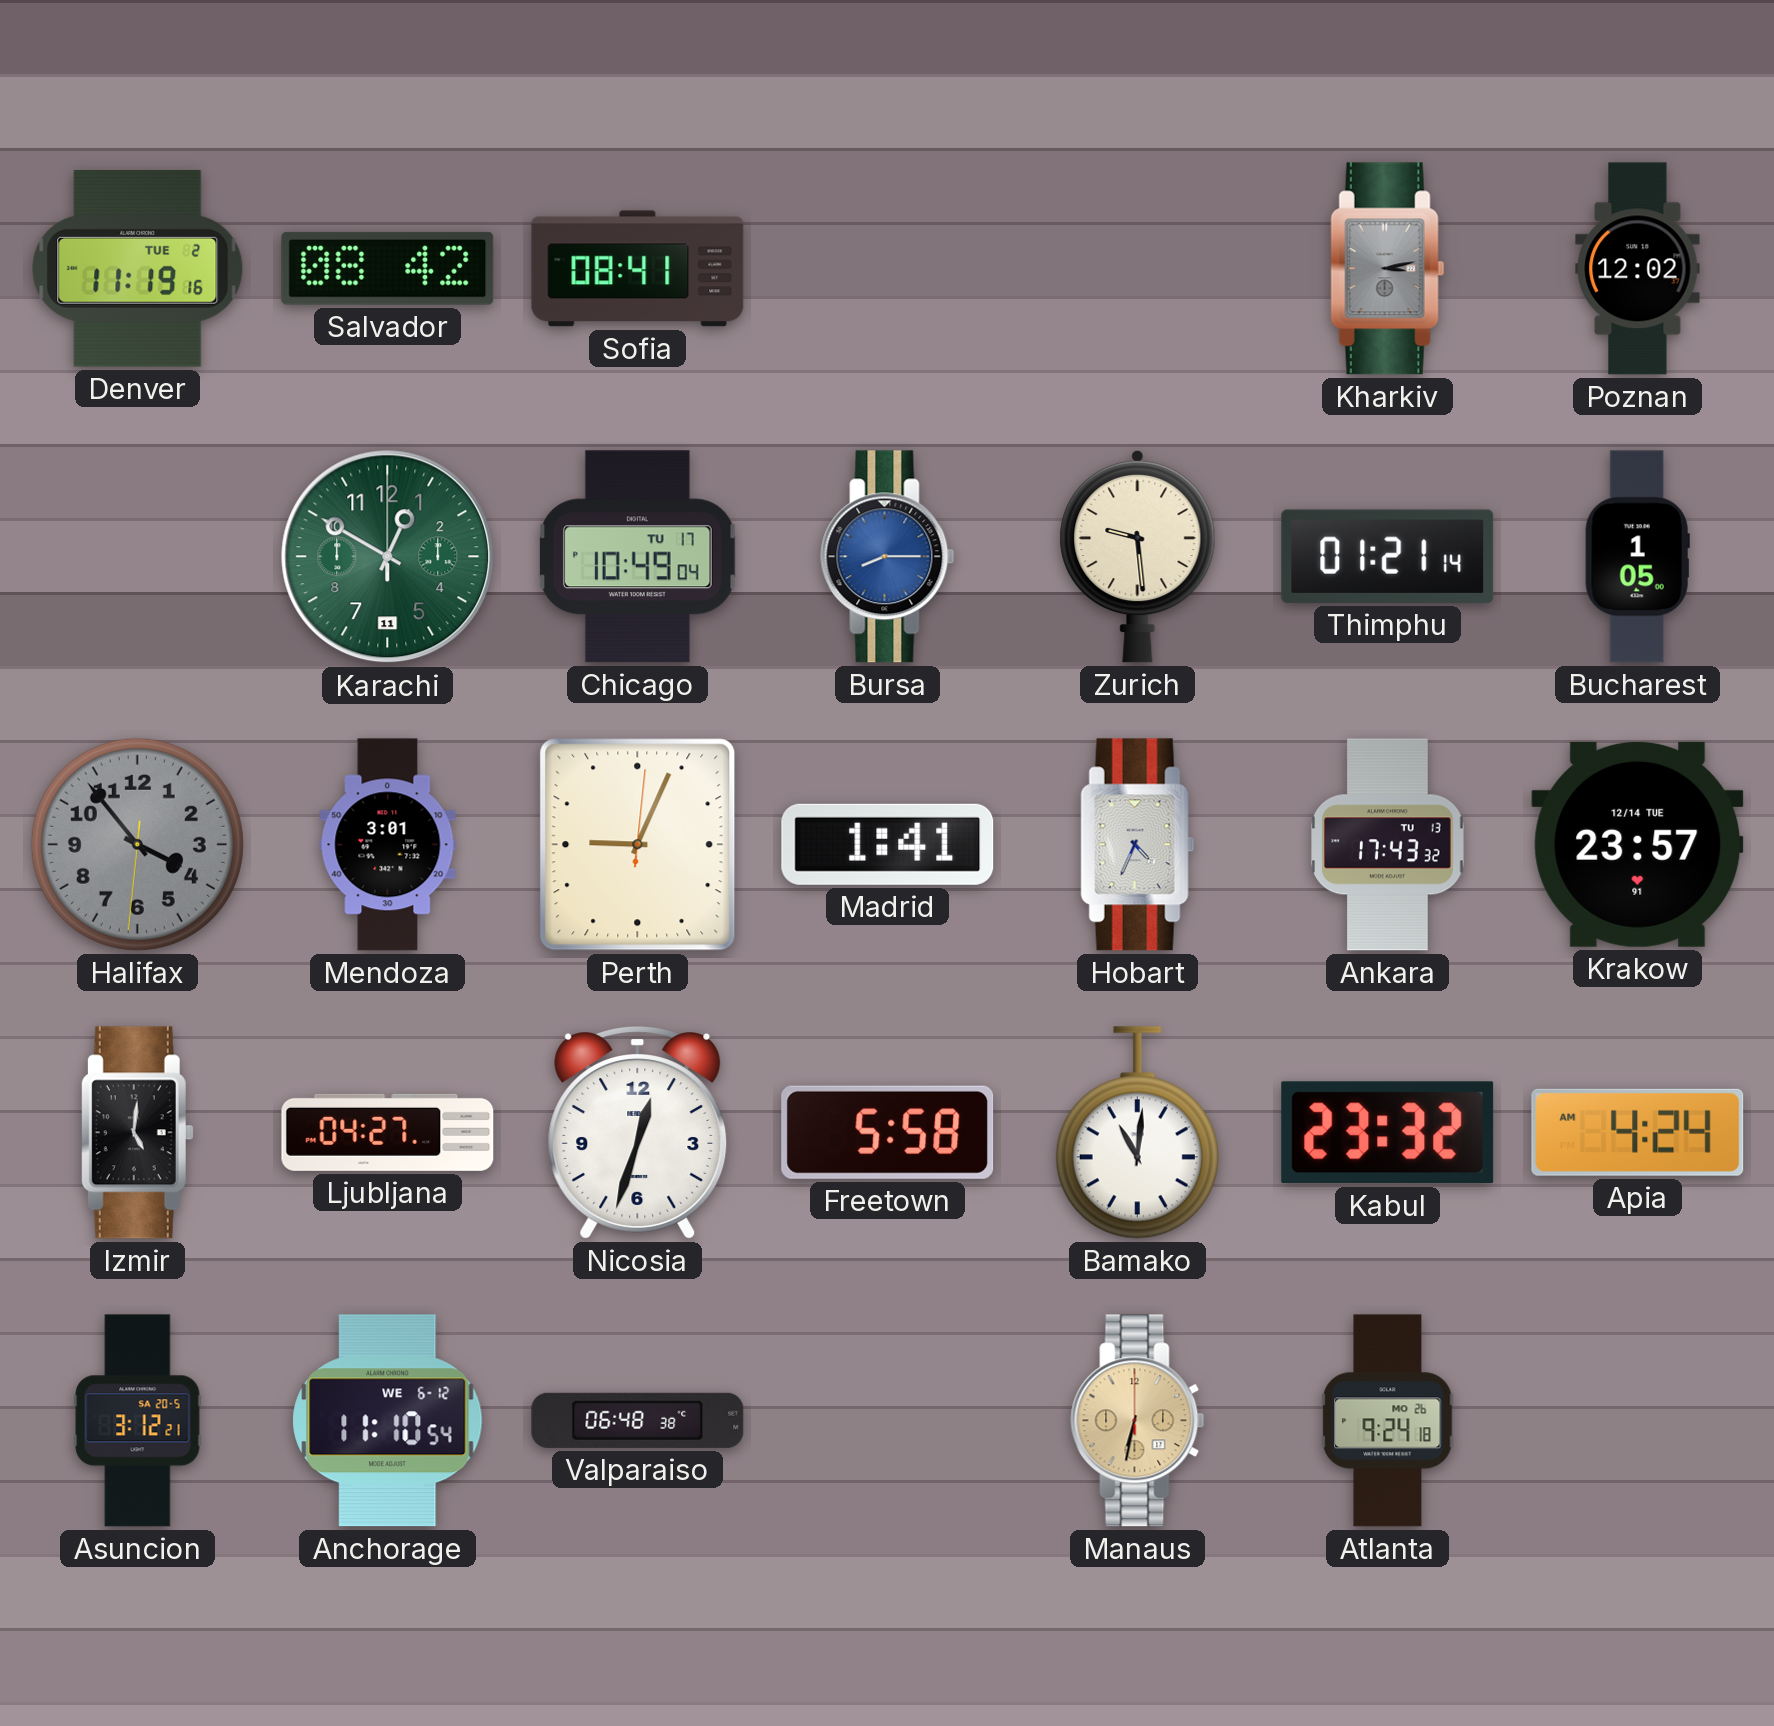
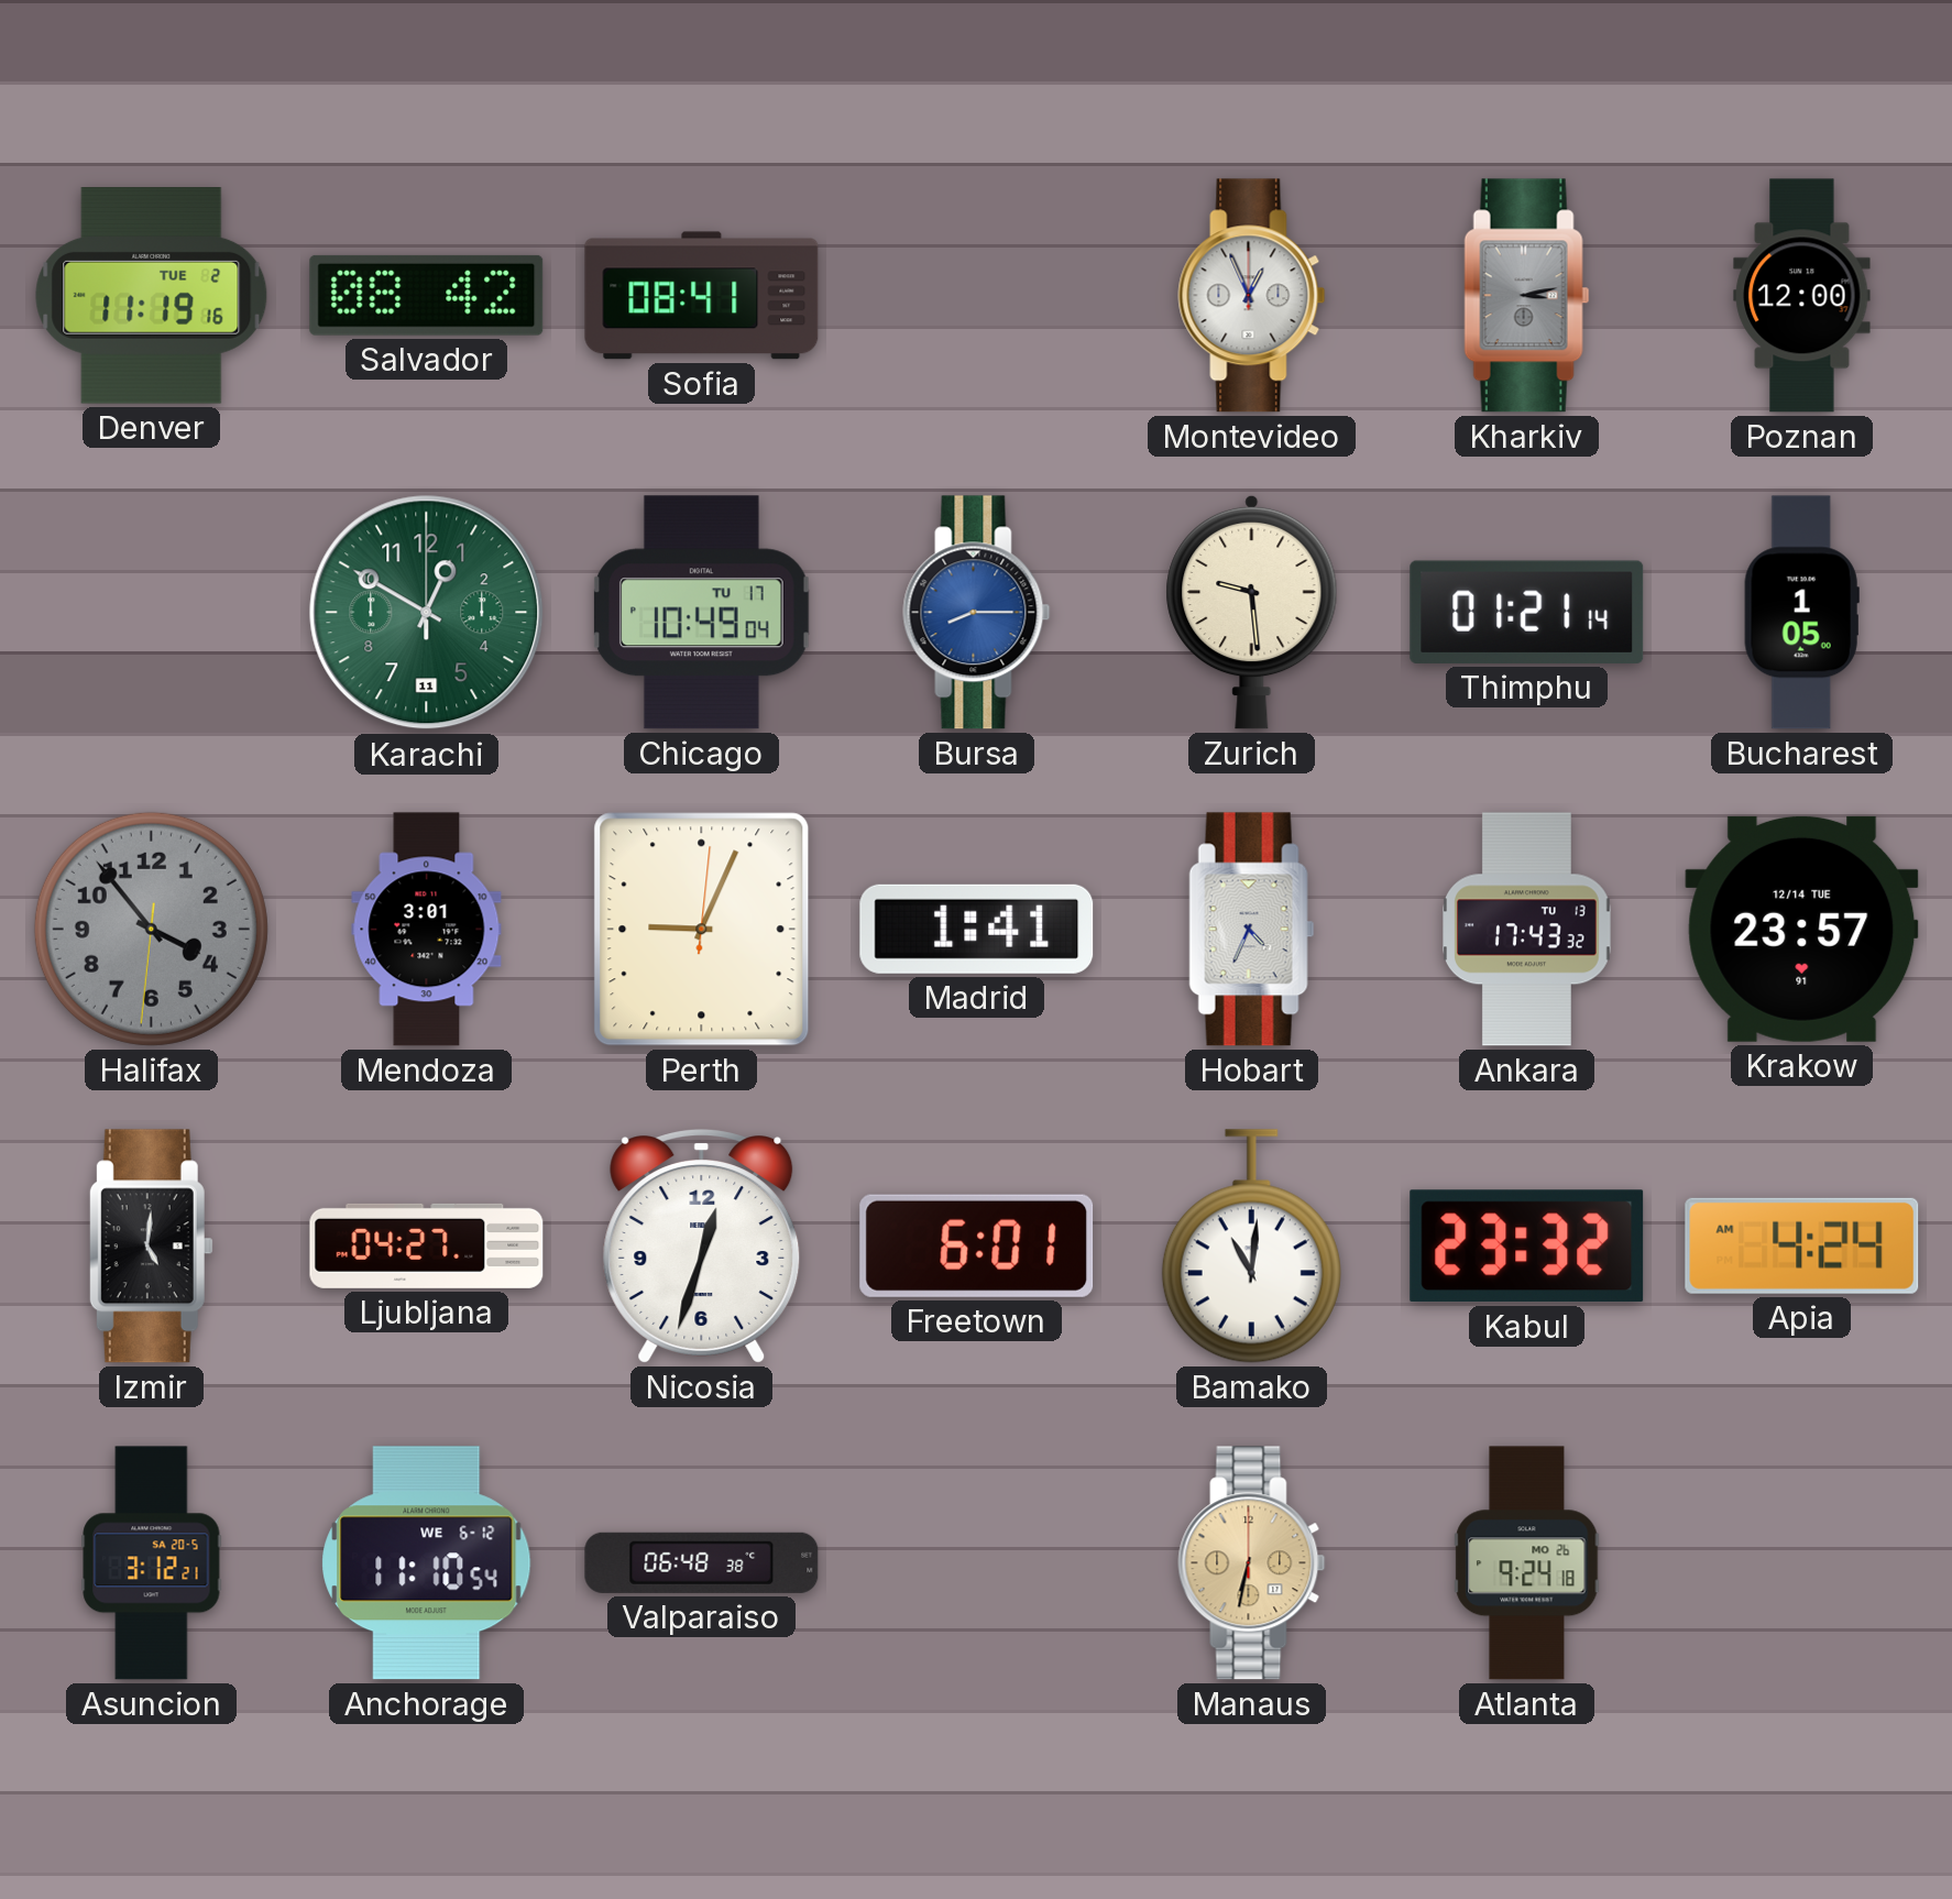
Montevideo: none -> 12:56
Poznan: 12:02 -> 12:00
Freetown: 5:58 -> 6:01
